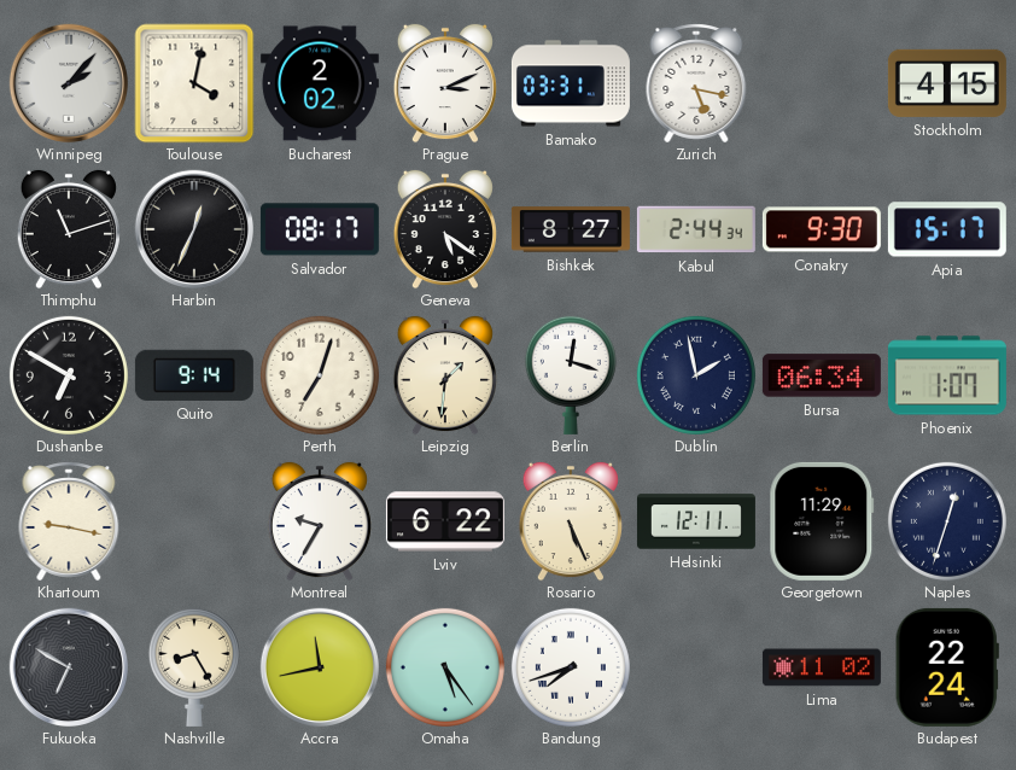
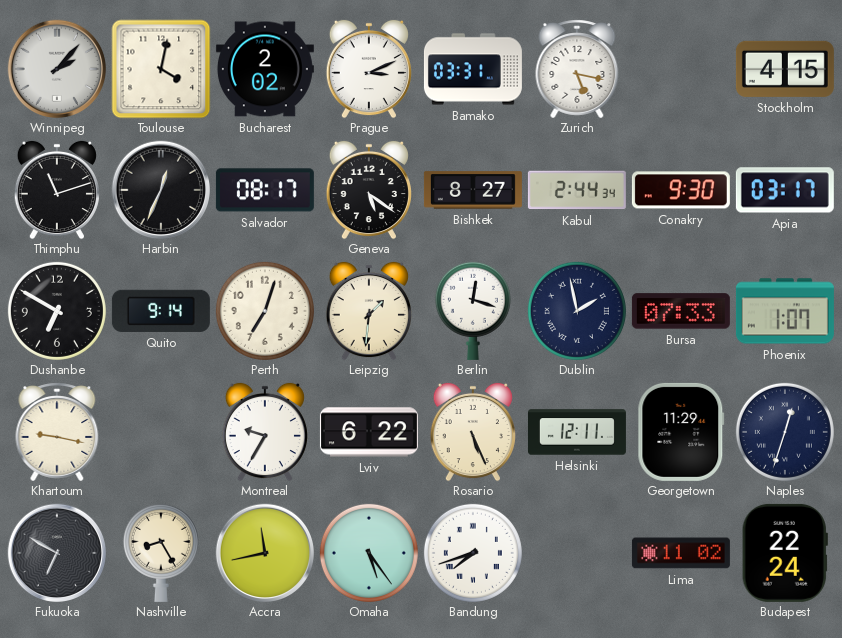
Apia: 15:17 -> 03:17
Bursa: 06:34 -> 07:33
